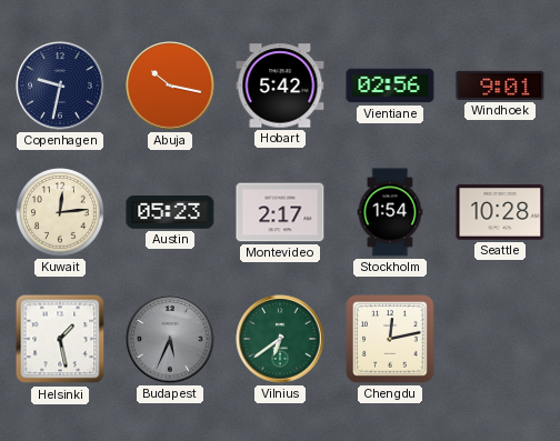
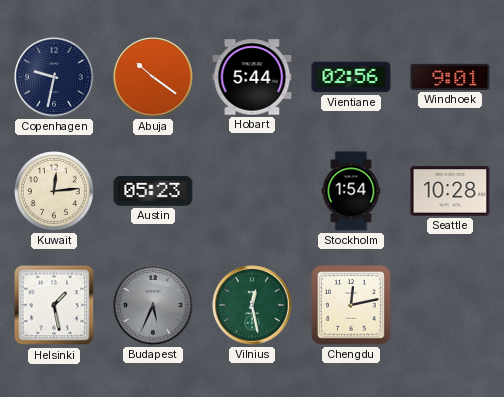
Abuja: 10:17 -> 10:21
Hobart: 5:42 -> 5:44
Montevideo: 2:17 -> none
Vilnius: 6:39 -> 12:28
